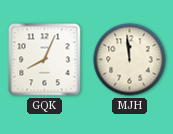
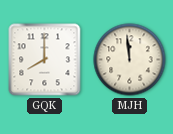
GQK: 8:04 -> 8:00
